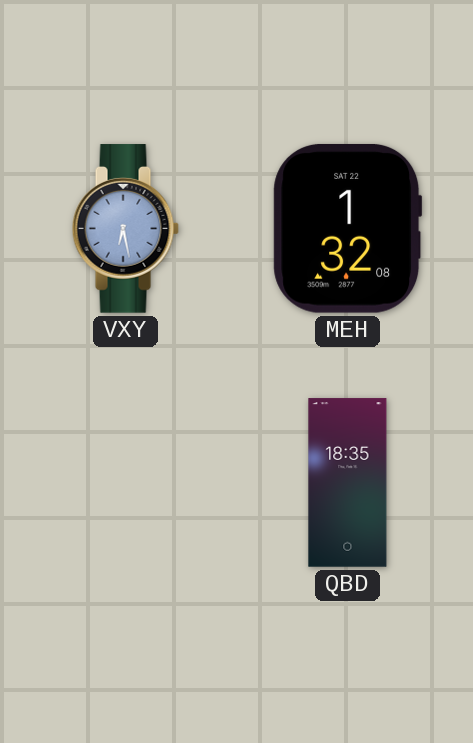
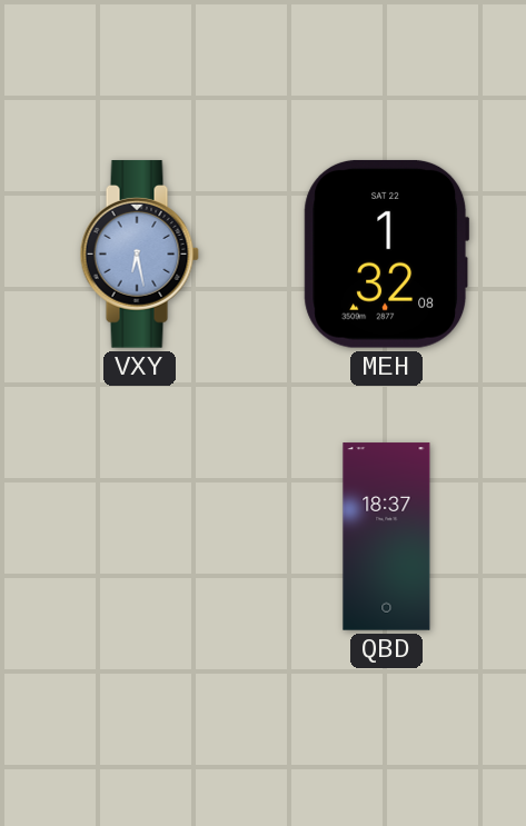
QBD: 18:35 -> 18:37
